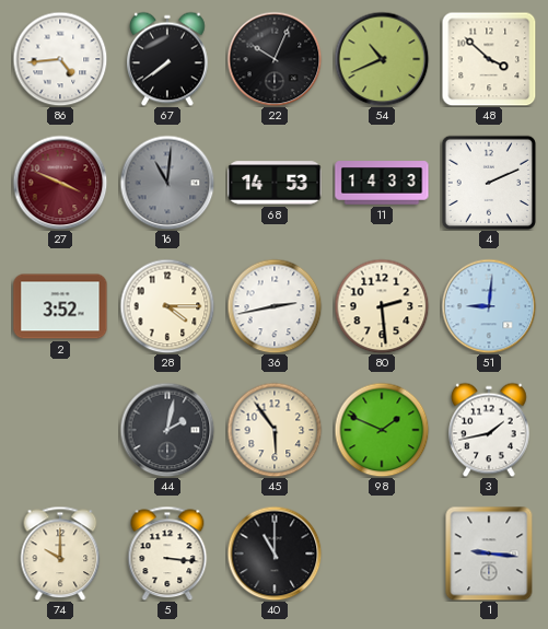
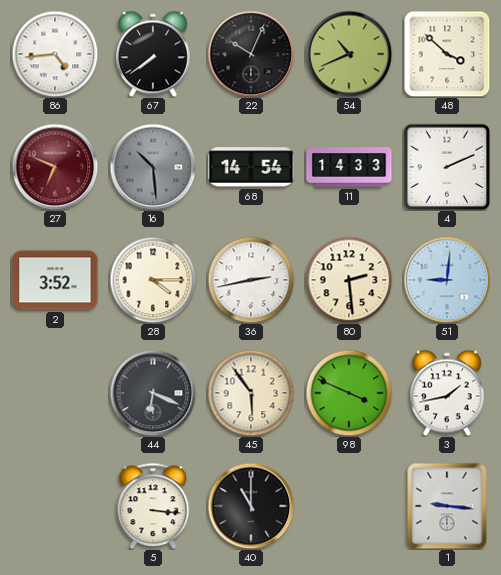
27: 3:49 -> 6:49
16: 11:01 -> 10:29
68: 14:53 -> 14:54
44: 2:02 -> 6:19
98: 1:49 -> 3:49
74: 10:00 -> none
